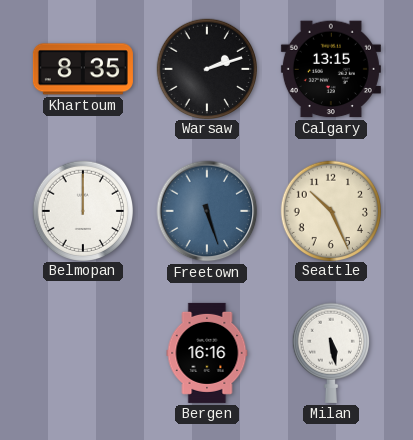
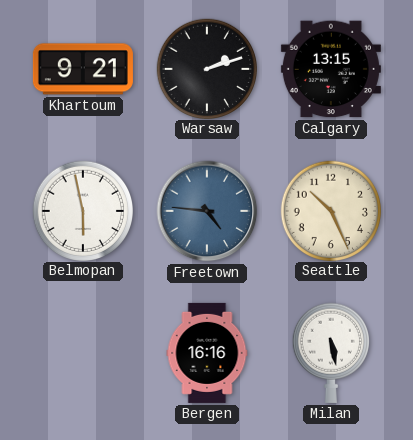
Khartoum: 8:35 -> 9:21
Belmopan: 12:00 -> 5:58
Freetown: 5:27 -> 4:46
